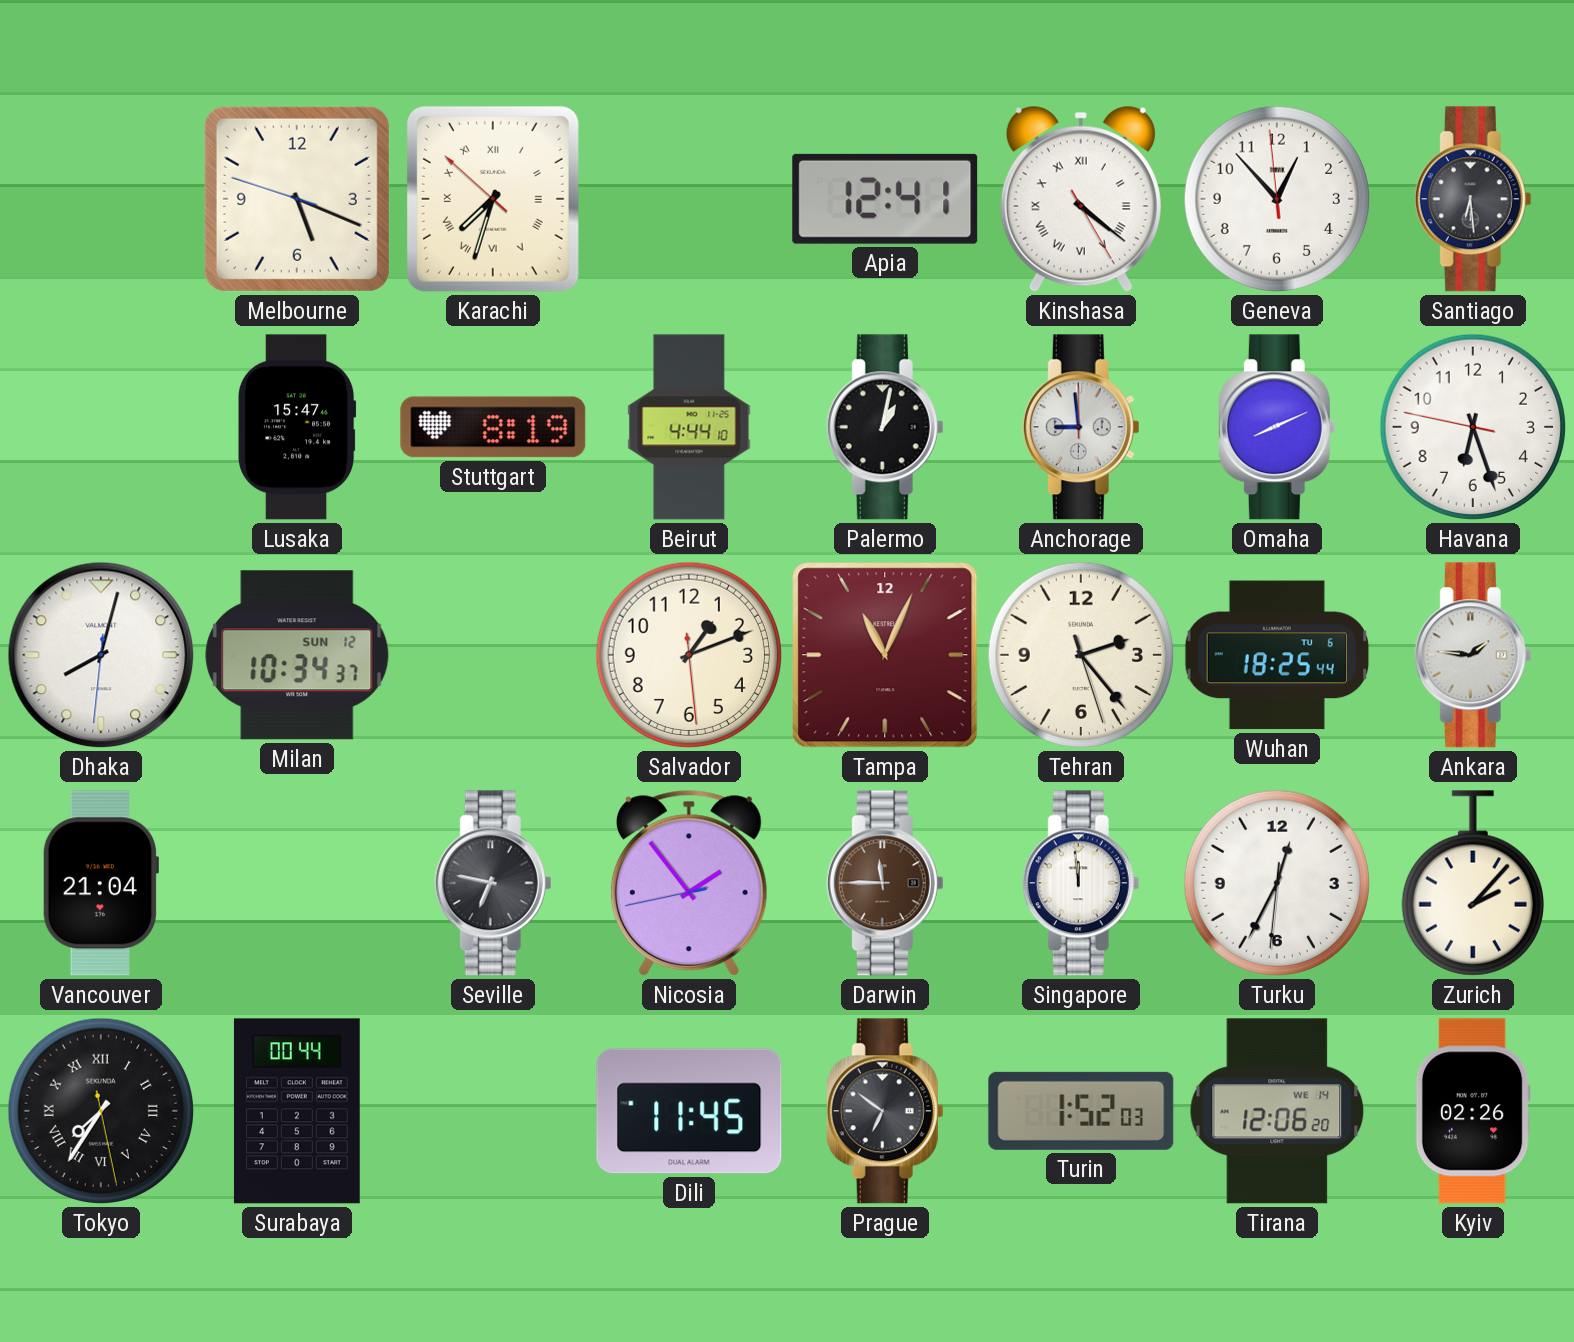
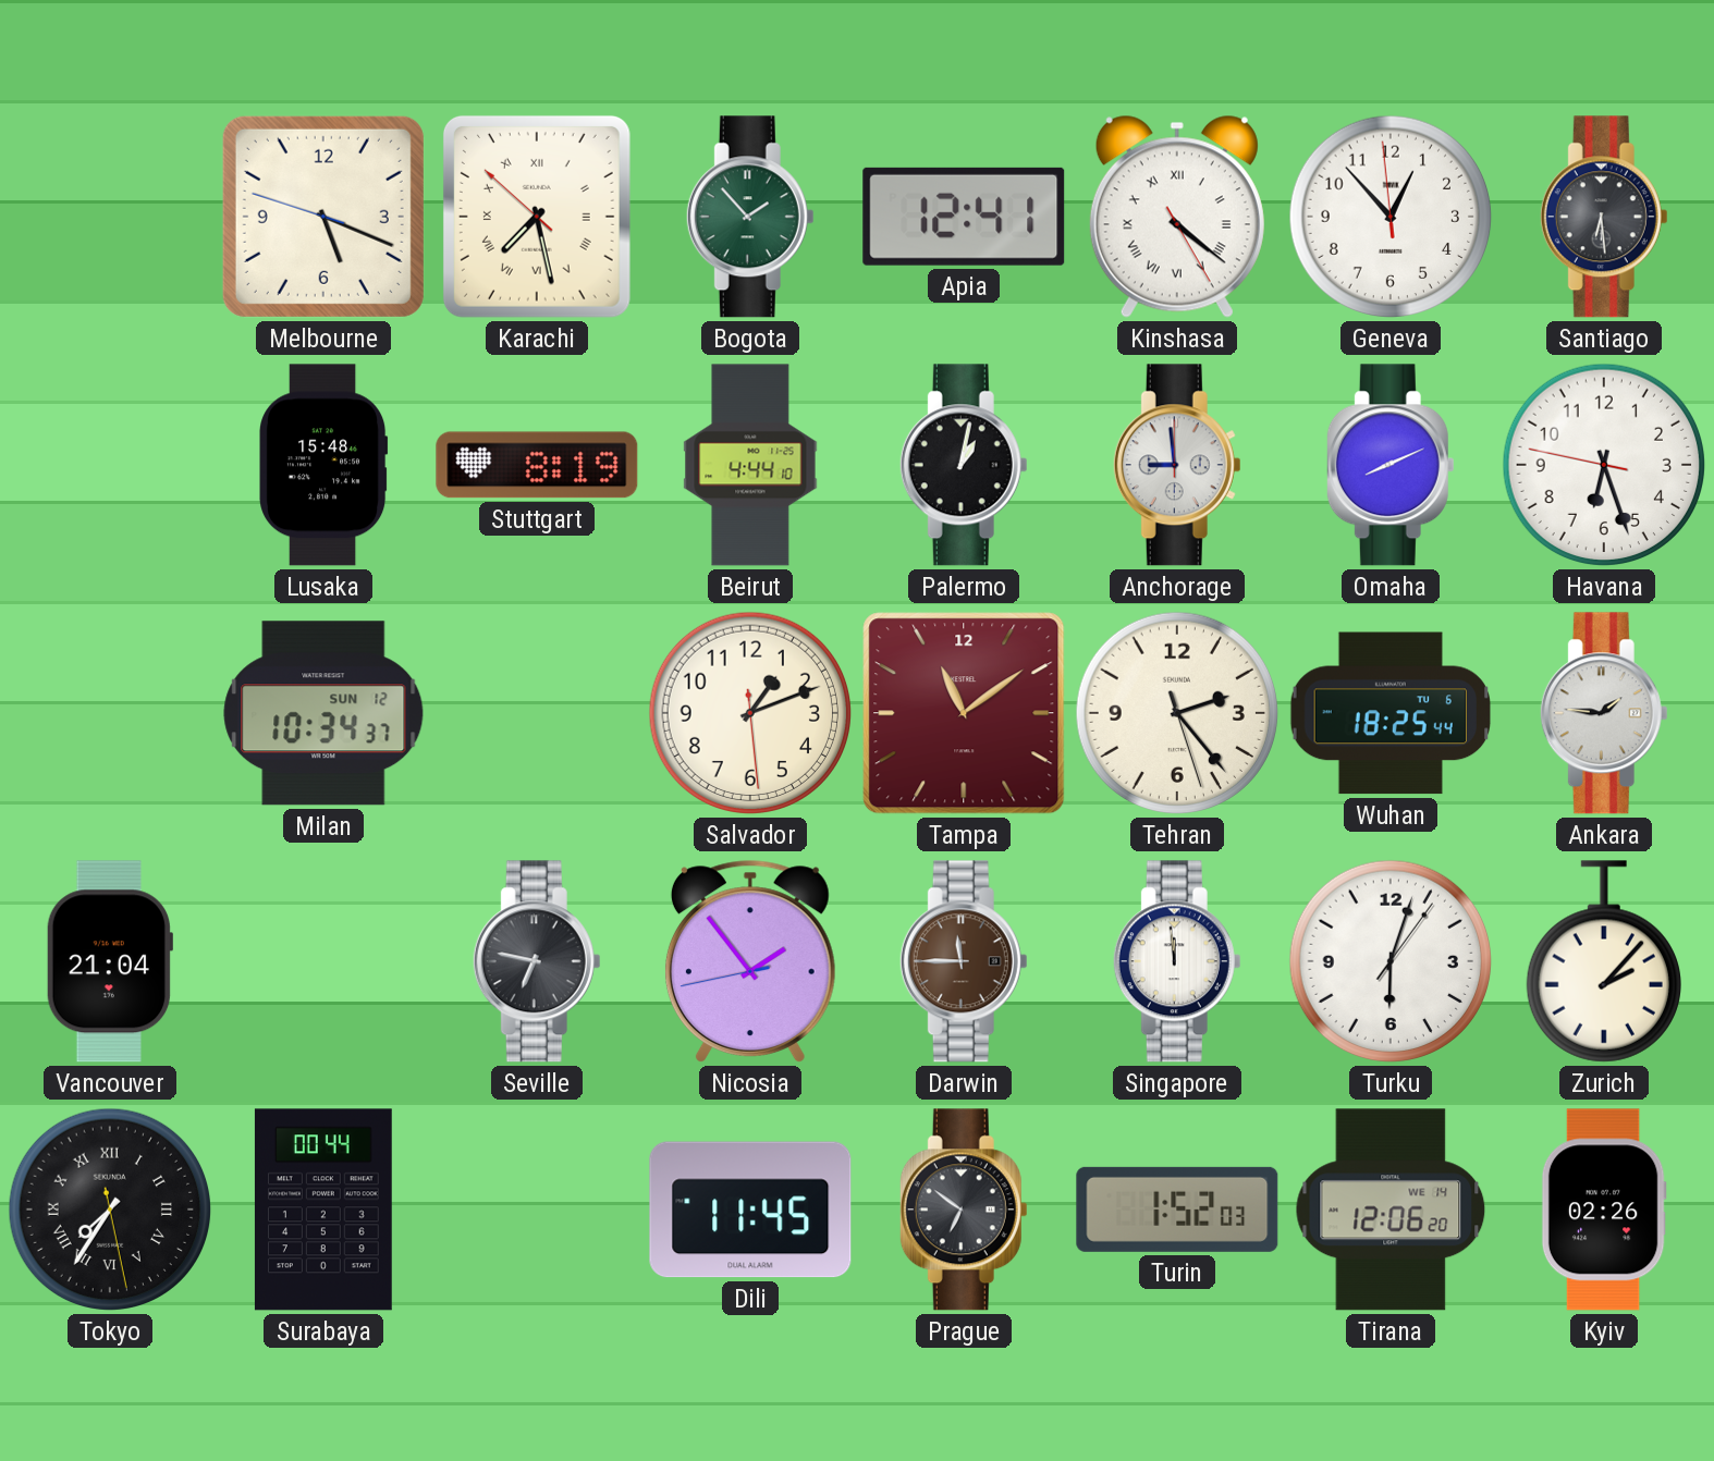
Karachi: 7:32 -> 7:27
Bogota: none -> 1:53
Lusaka: 15:47 -> 15:48
Dhaka: 8:02 -> none
Tampa: 11:04 -> 11:09
Turku: 12:34 -> 6:03
